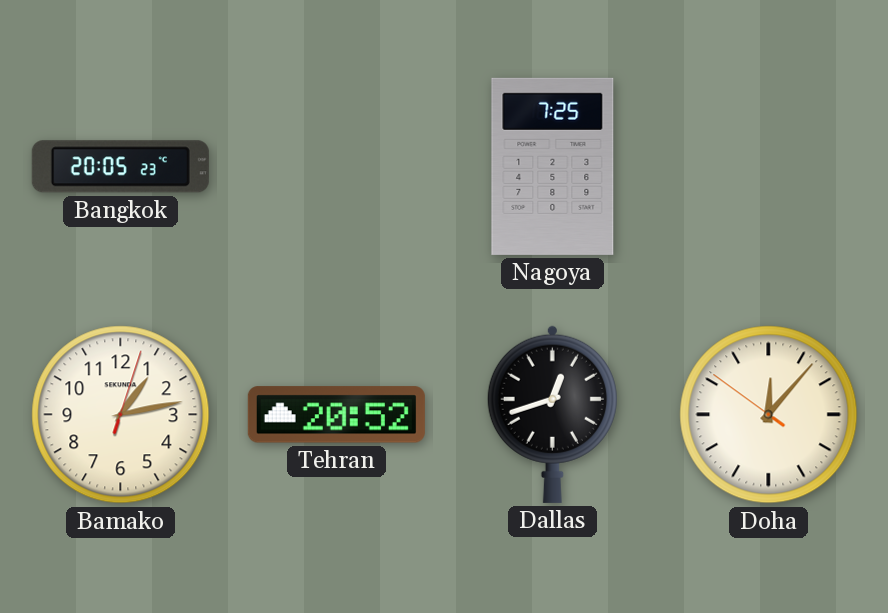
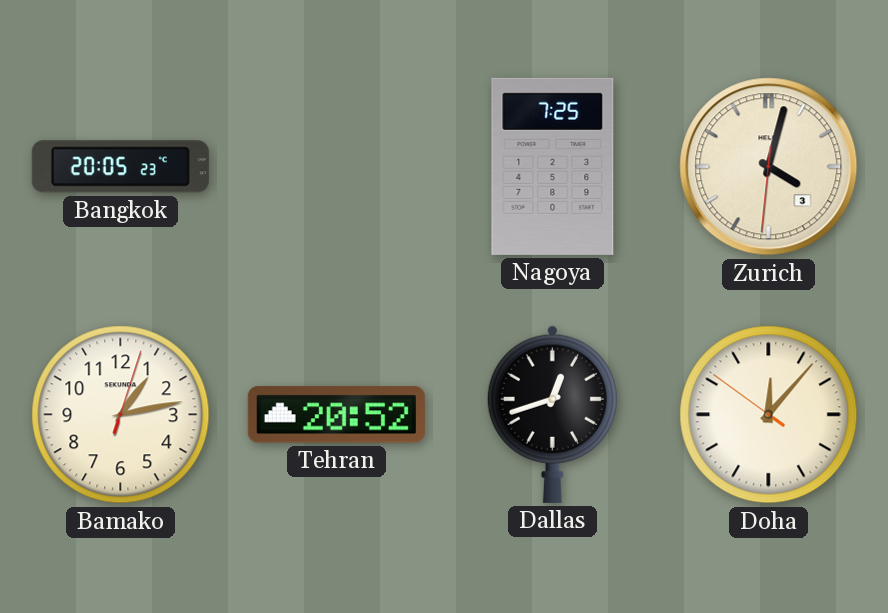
Zurich: none -> 4:02
